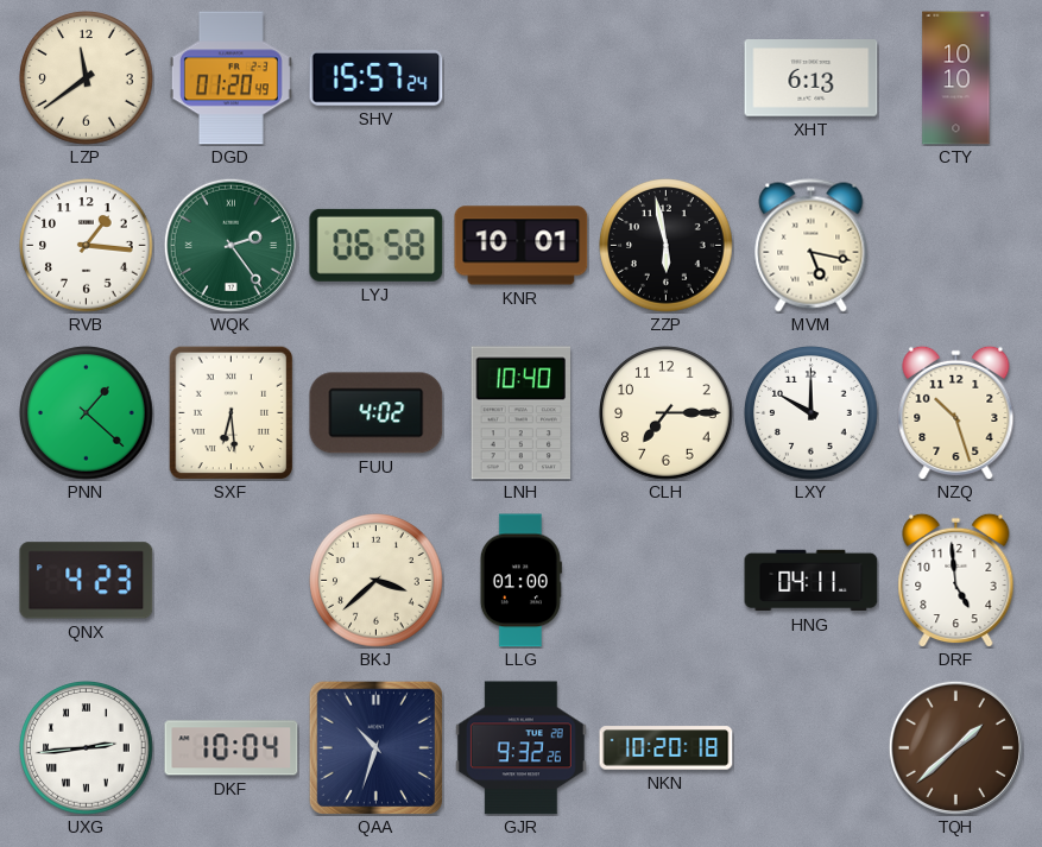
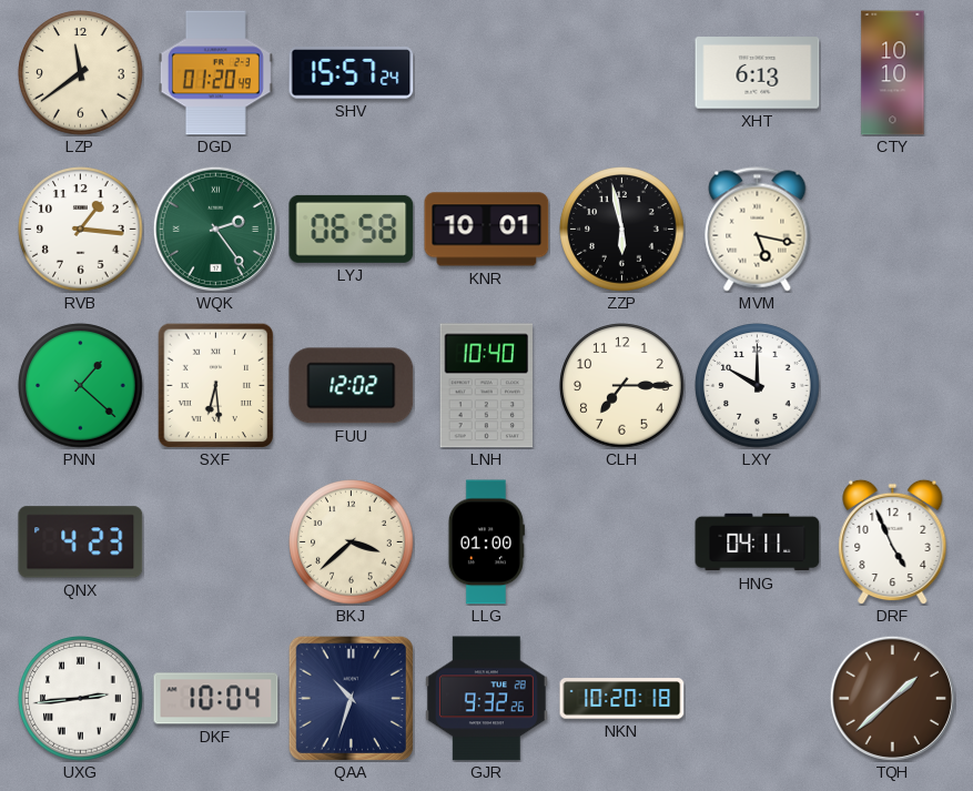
FUU: 4:02 -> 12:02
NZQ: 10:27 -> none
DRF: 4:59 -> 4:56
